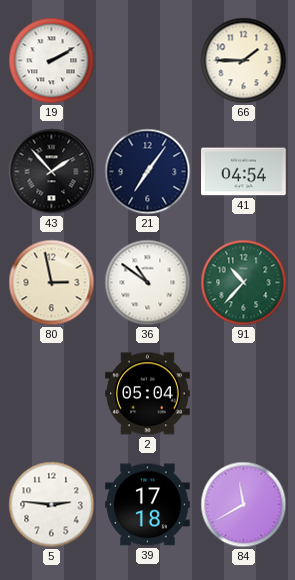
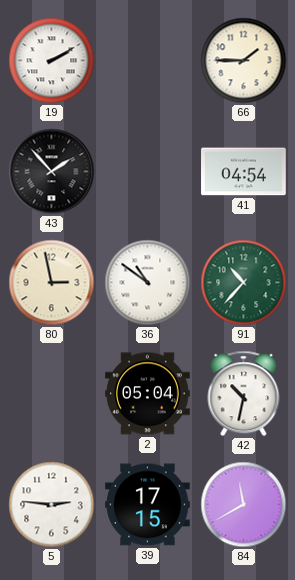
21: 7:06 -> none
42: none -> 10:32
39: 17:18 -> 17:15
